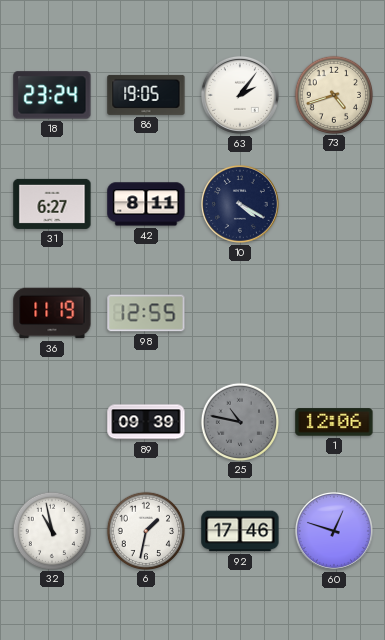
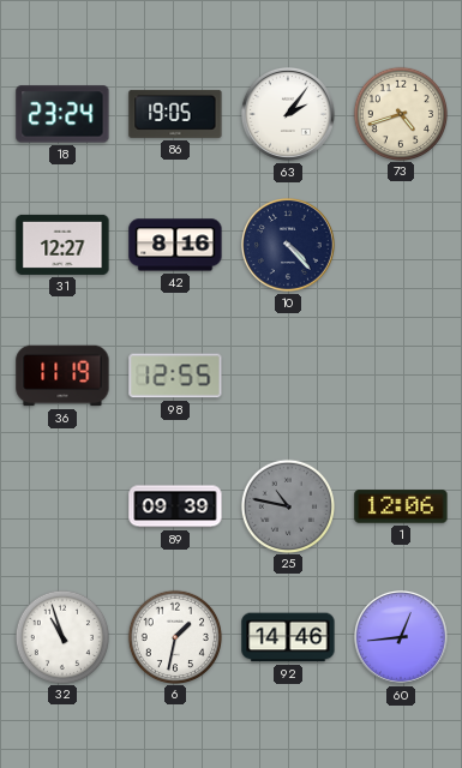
31: 6:27 -> 12:27
42: 8:11 -> 8:16
10: 4:20 -> 4:23
32: 10:58 -> 10:57
92: 17:46 -> 14:46
60: 12:48 -> 12:44
